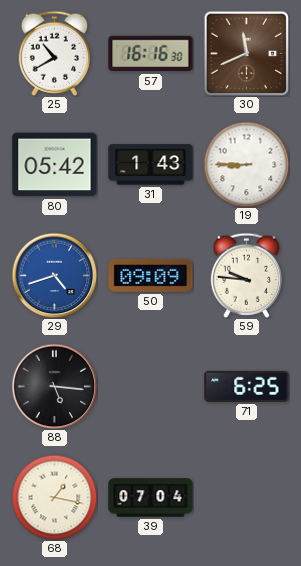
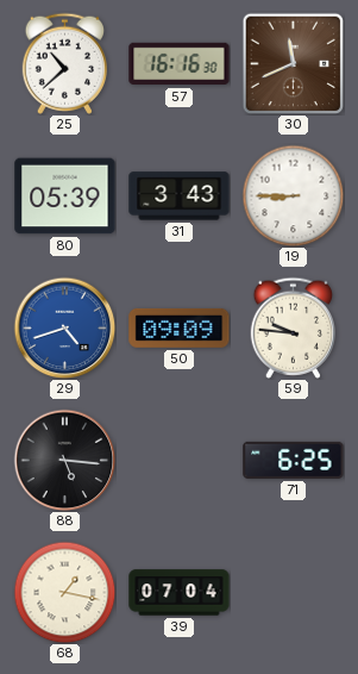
25: 10:40 -> 10:38
80: 05:42 -> 05:39
31: 1:43 -> 3:43
